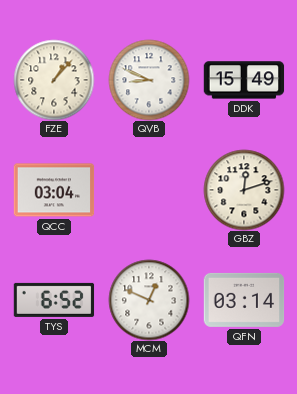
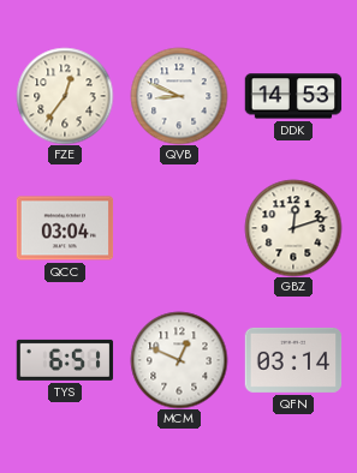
FZE: 1:07 -> 12:36
DDK: 15:49 -> 14:53
TYS: 6:52 -> 6:51
